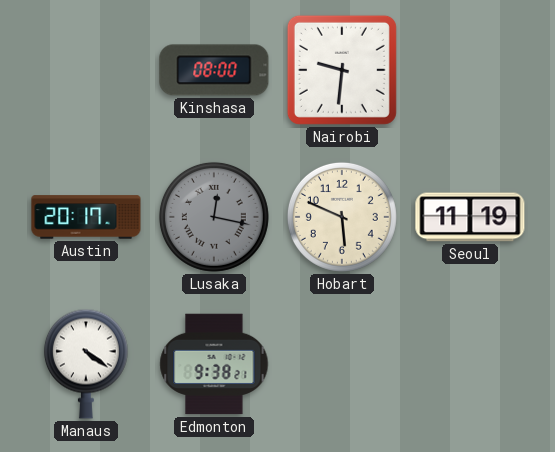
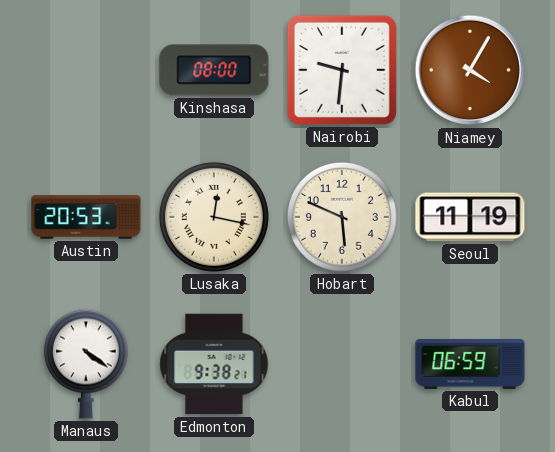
Niamey: none -> 4:05
Austin: 20:17 -> 20:53
Lusaka dial: grey -> cream
Kabul: none -> 06:59
